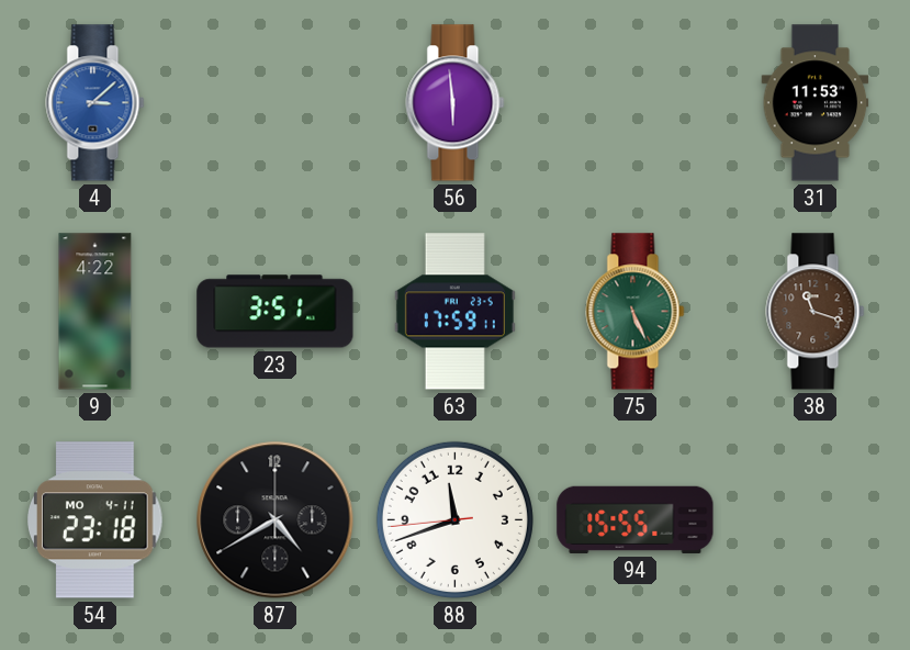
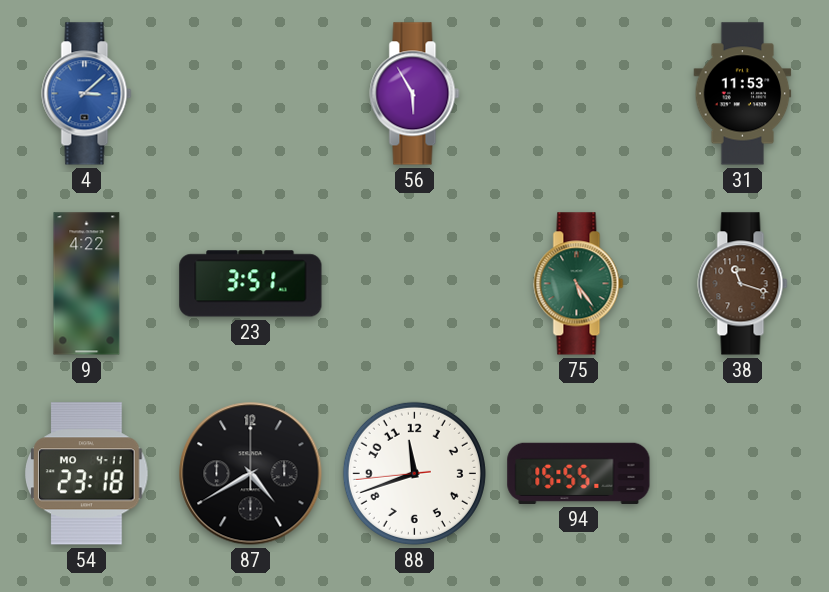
56: 5:59 -> 5:55
63: 17:59 -> none
75: 5:26 -> 5:24
